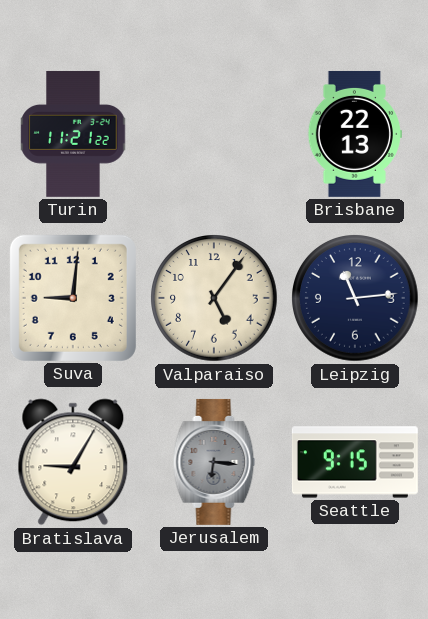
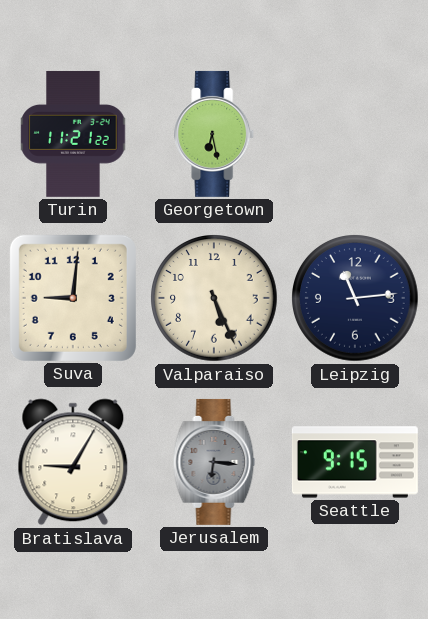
Georgetown: none -> 6:28
Brisbane: 22:13 -> none
Valparaiso: 5:06 -> 5:26
